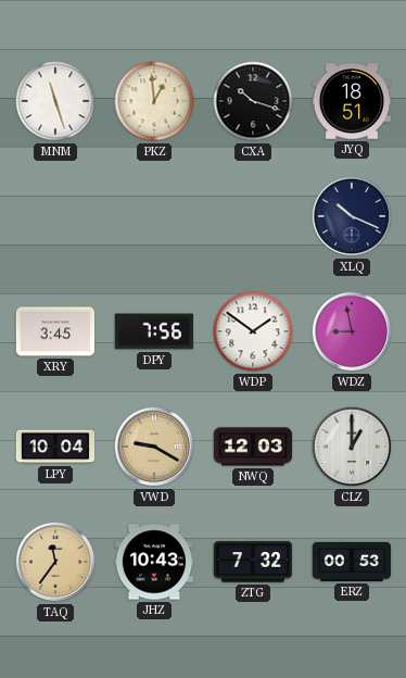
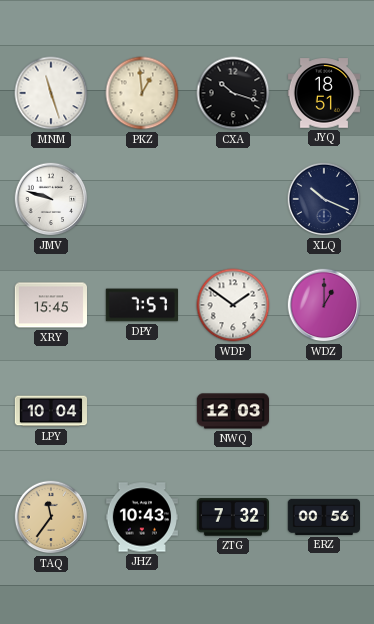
JMV: none -> 9:48
XRY: 3:45 -> 15:45
DPY: 7:56 -> 7:57
WDZ: 8:58 -> 1:00
VWD: 9:20 -> none
CLZ: 1:00 -> none
ERZ: 00:53 -> 00:56
